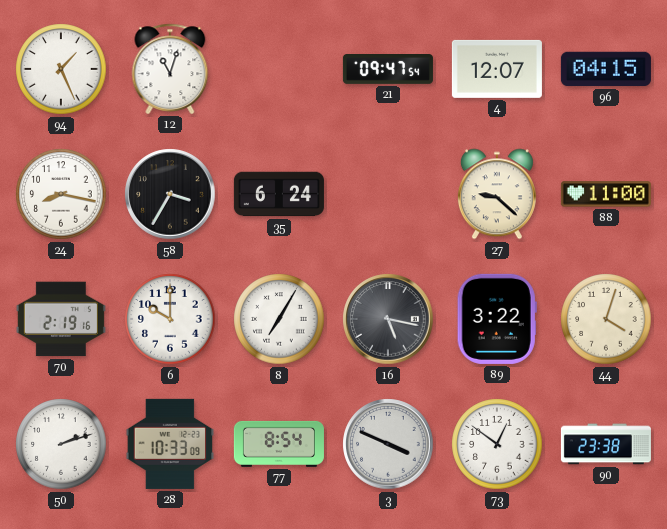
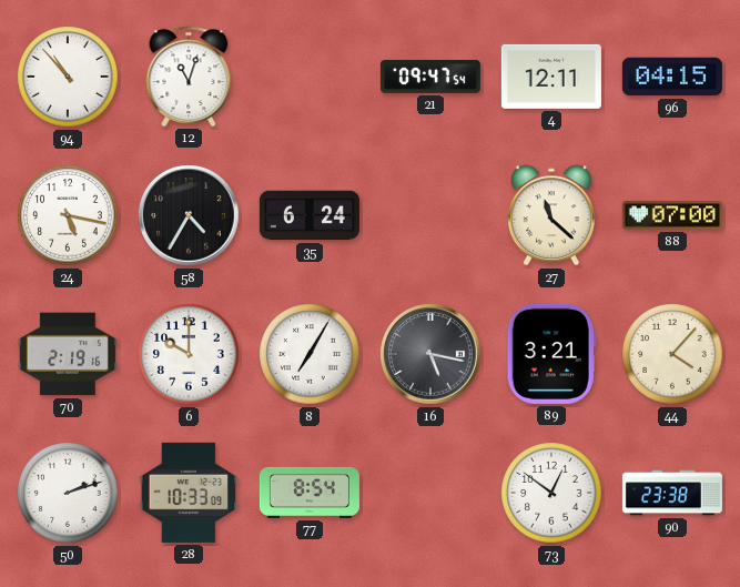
94: 1:26 -> 10:53
4: 12:07 -> 12:11
24: 8:17 -> 5:17
58: 3:35 -> 4:35
27: 9:22 -> 11:22
88: 11:00 -> 07:00
89: 3:22 -> 3:21
44: 4:03 -> 4:07
3: 3:49 -> none
